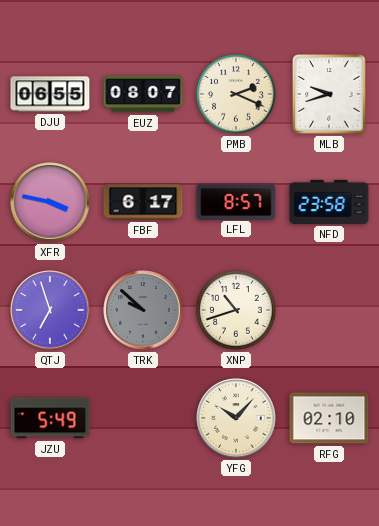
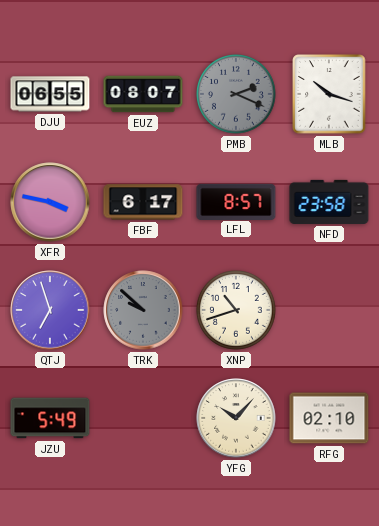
PMB dial: cream -> grey
MLB: 9:42 -> 10:18
